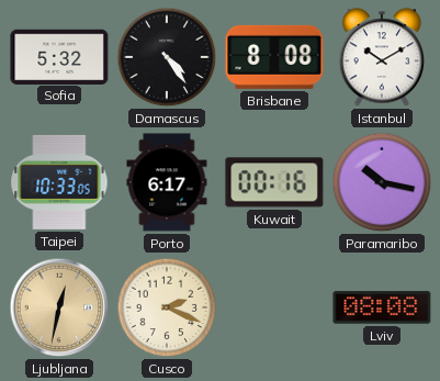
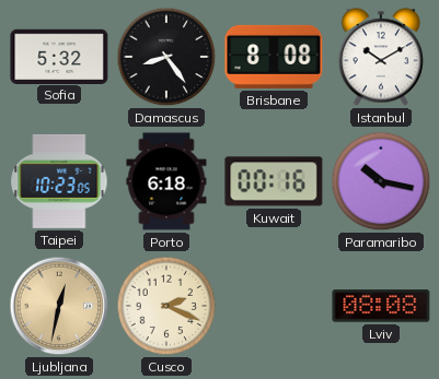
Damascus: 4:24 -> 8:24
Taipei: 10:33 -> 10:23
Porto: 6:17 -> 6:18
